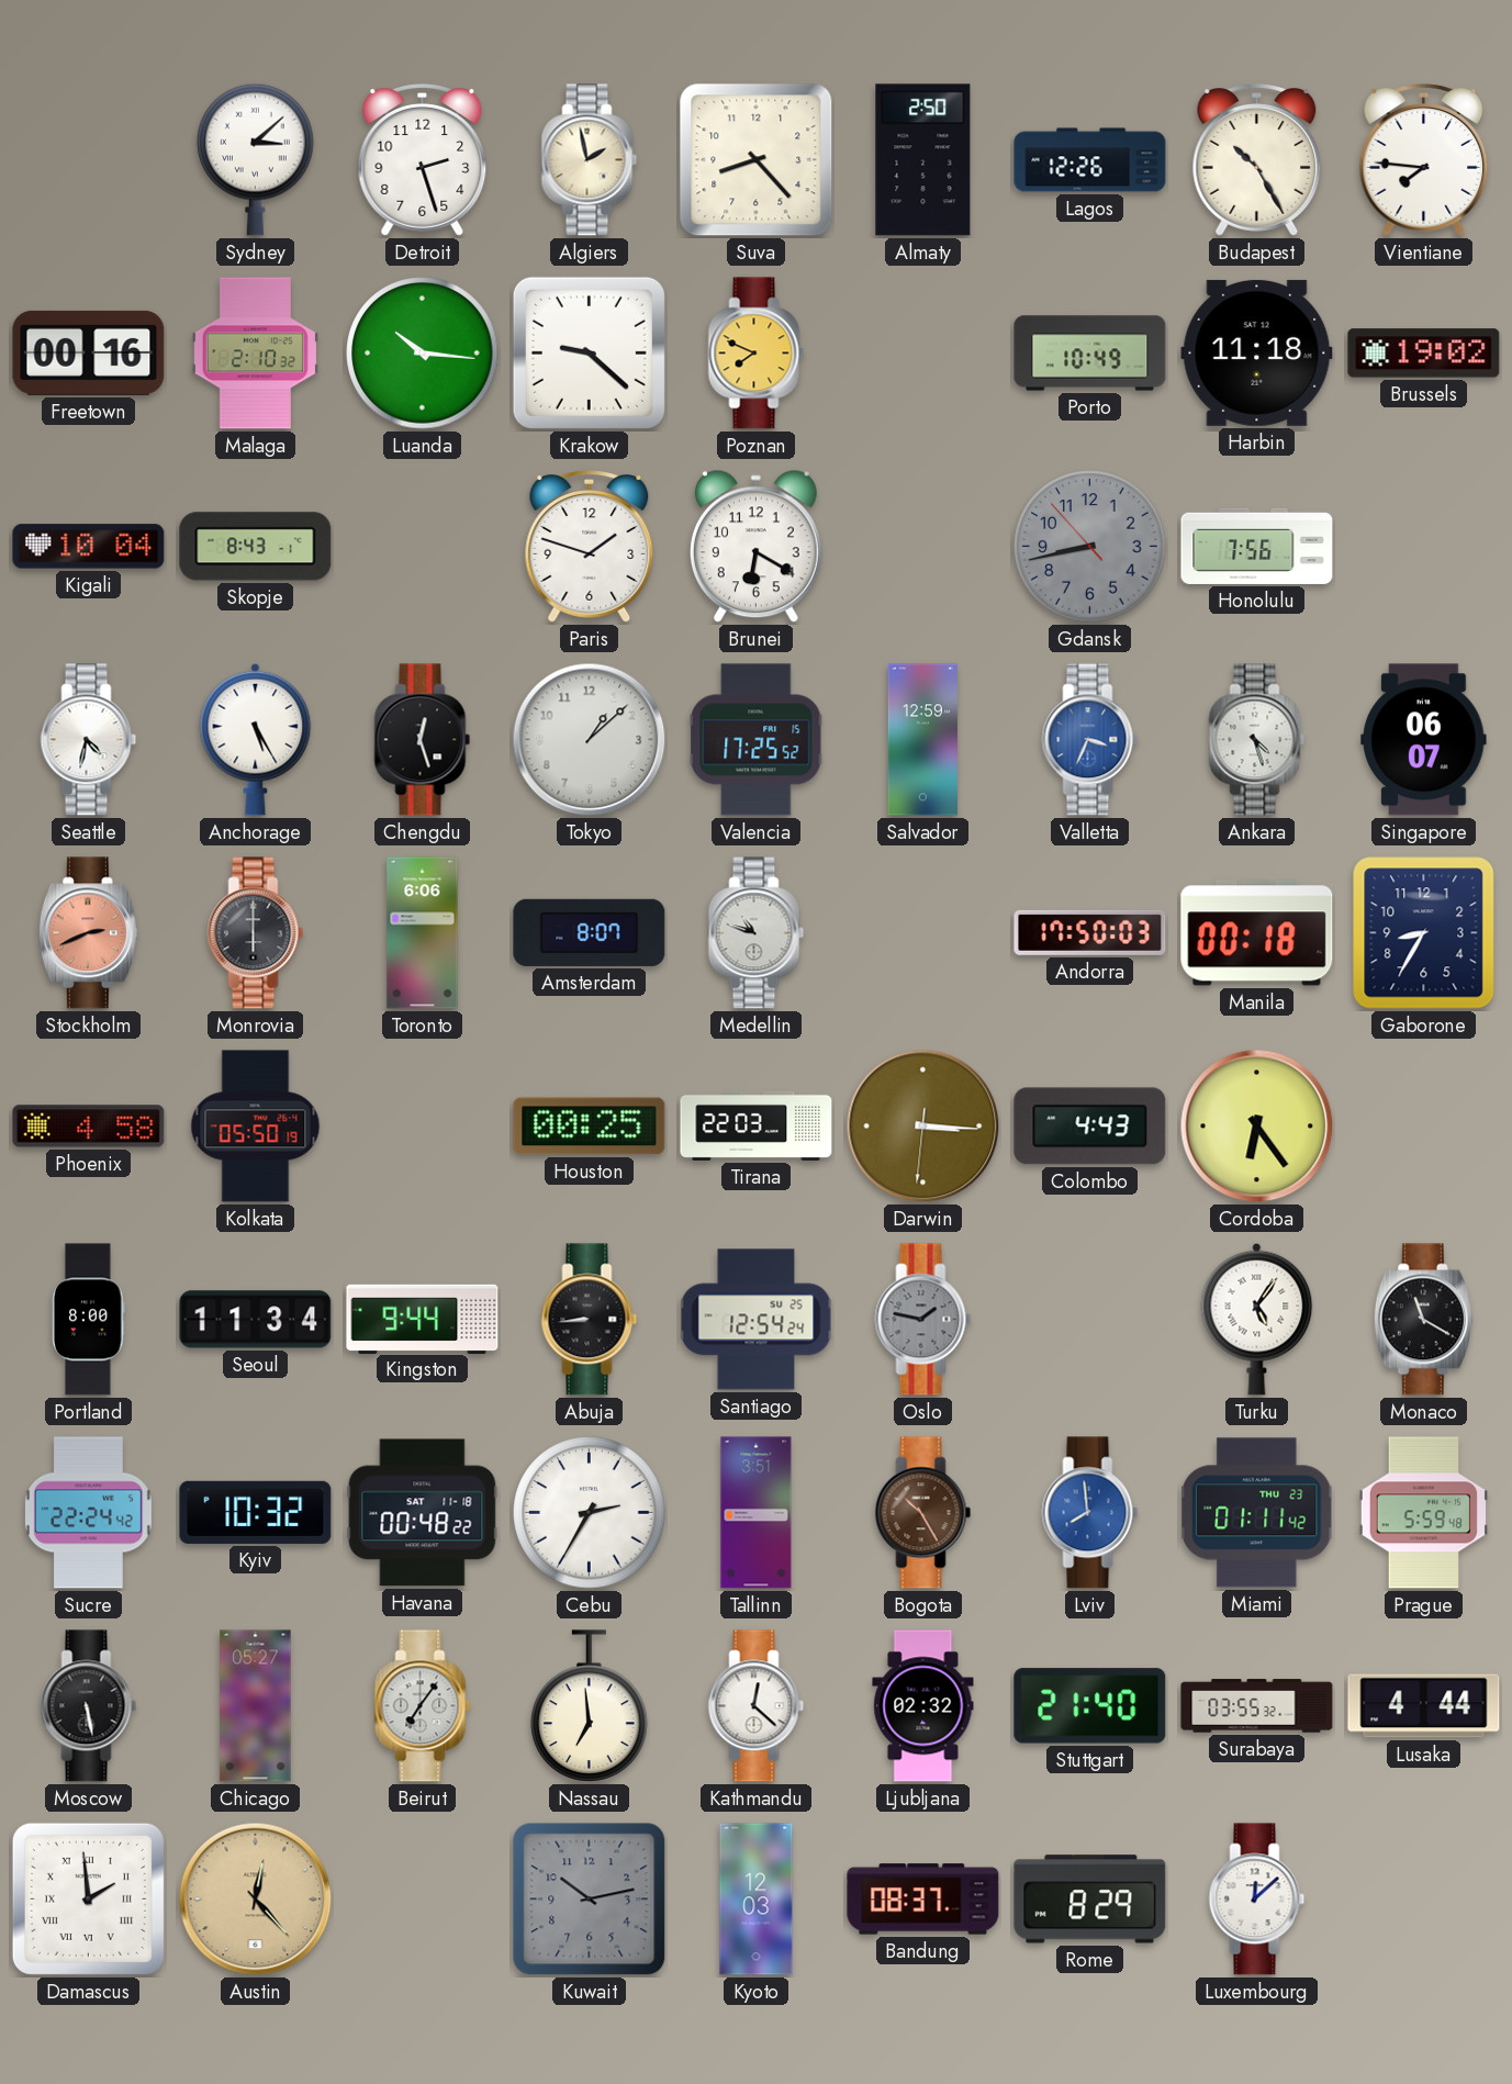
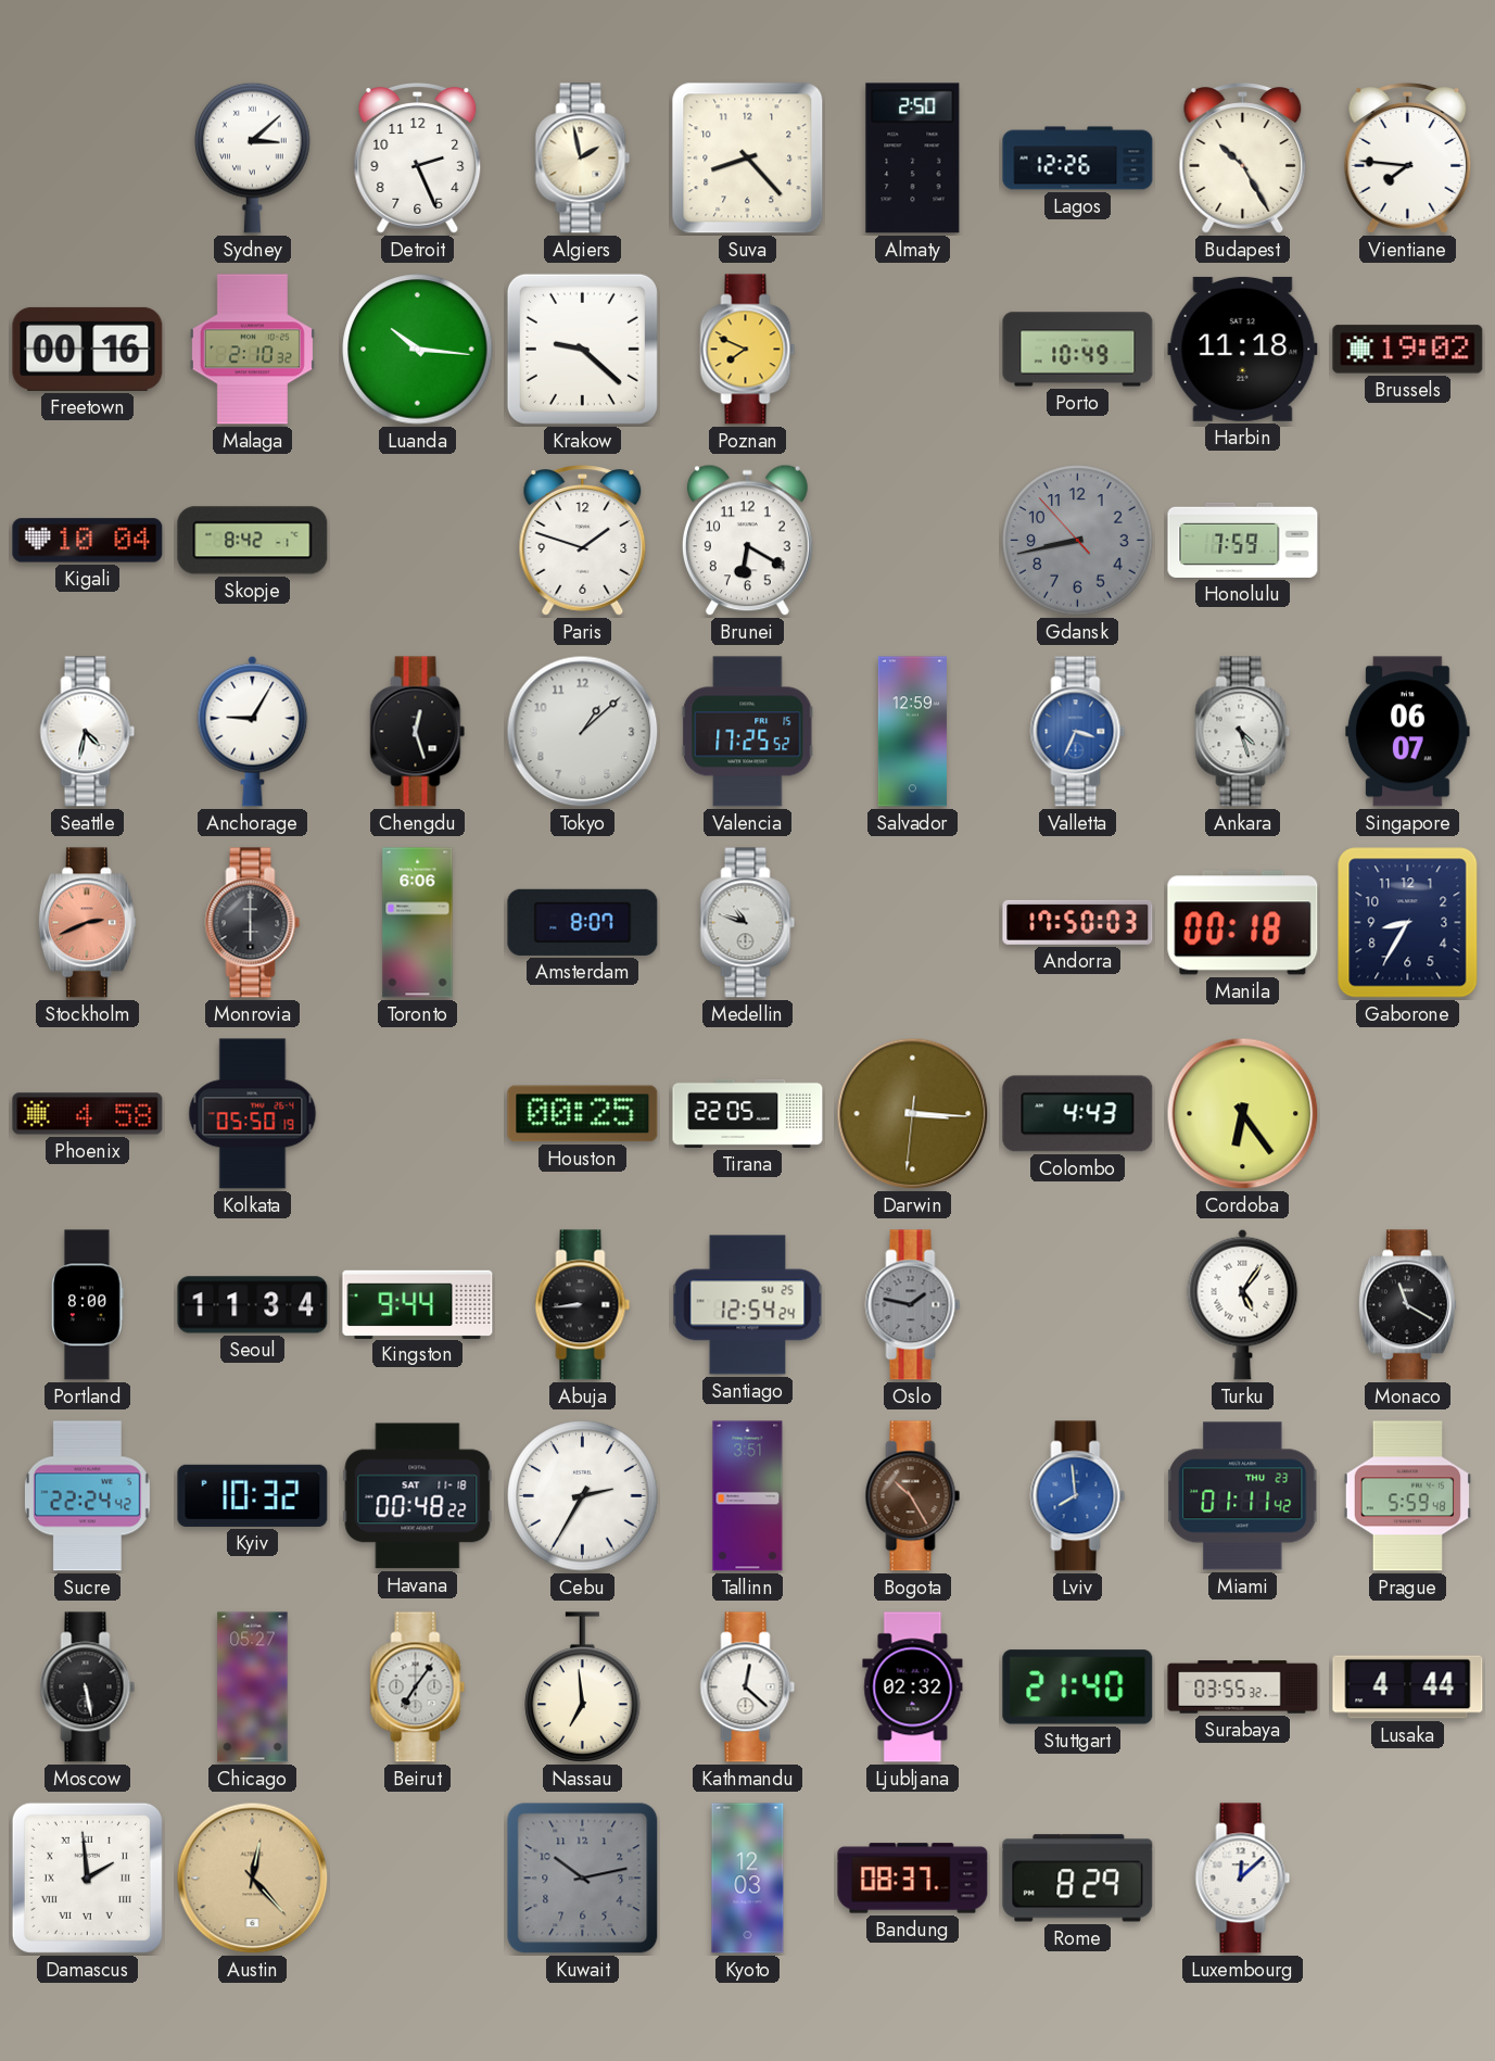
Detroit: 2:27 -> 2:26
Skopje: 8:43 -> 8:42
Honolulu: 7:56 -> 7:59
Anchorage: 5:25 -> 9:05
Tirana: 22:03 -> 22:05
